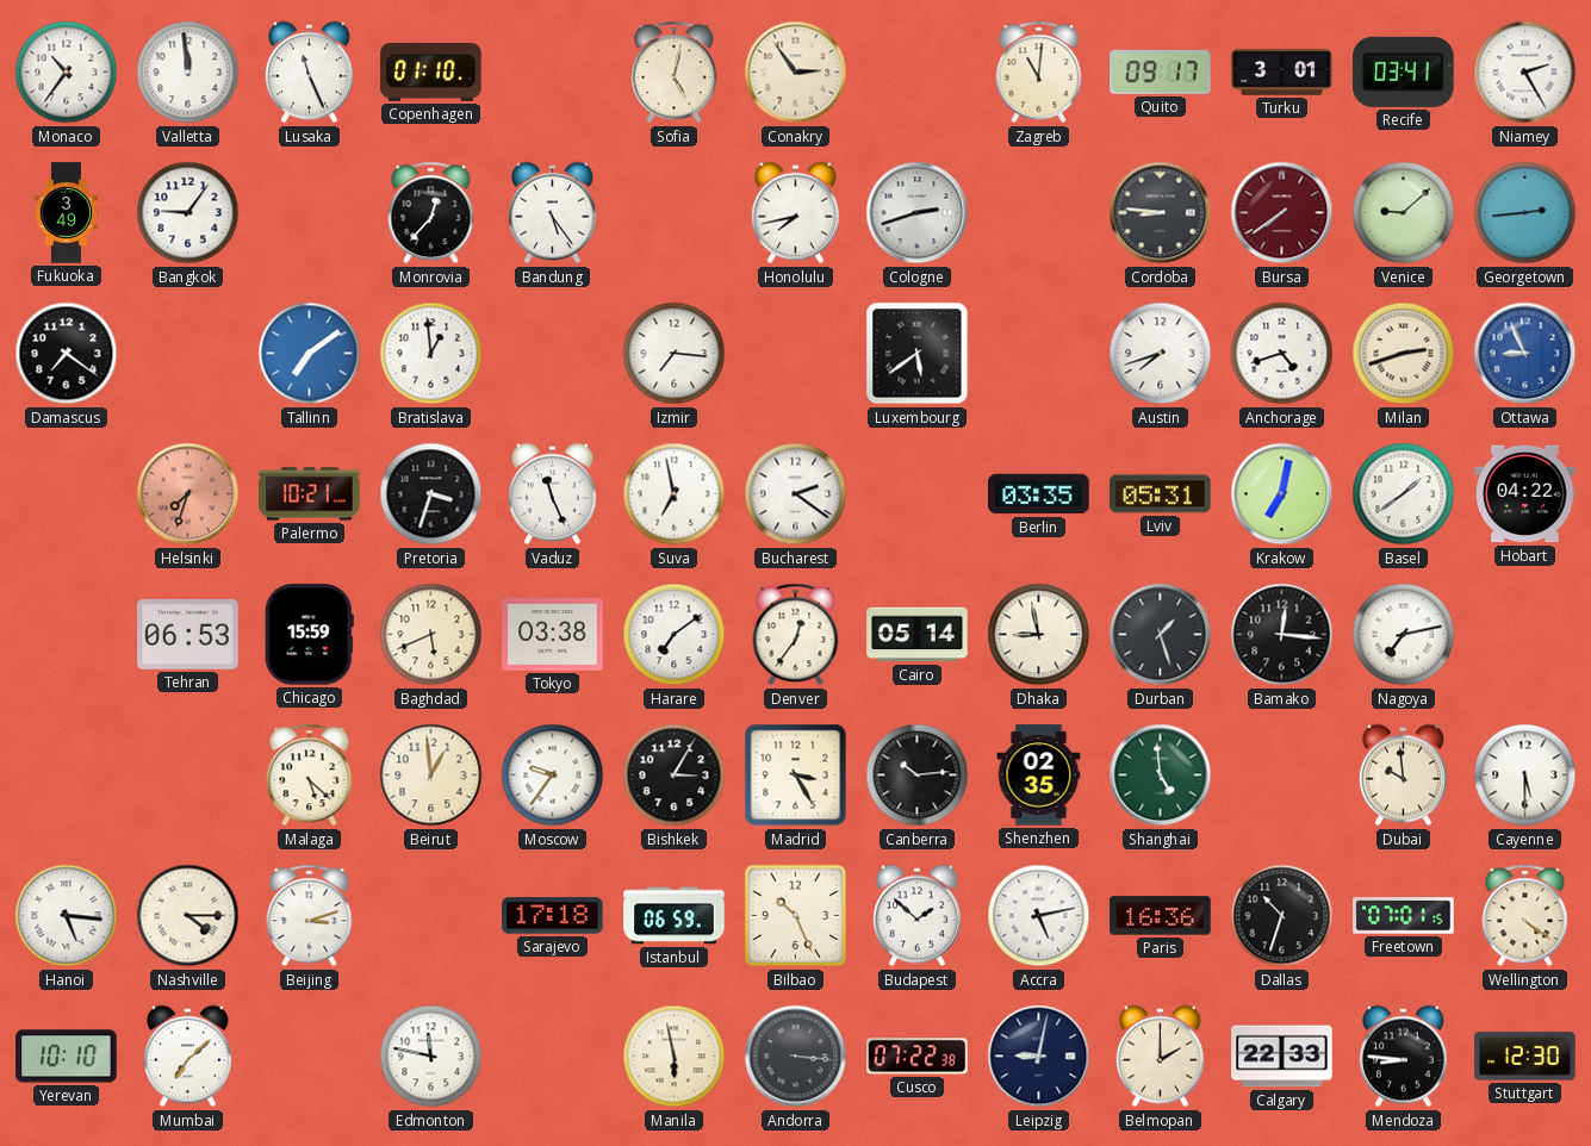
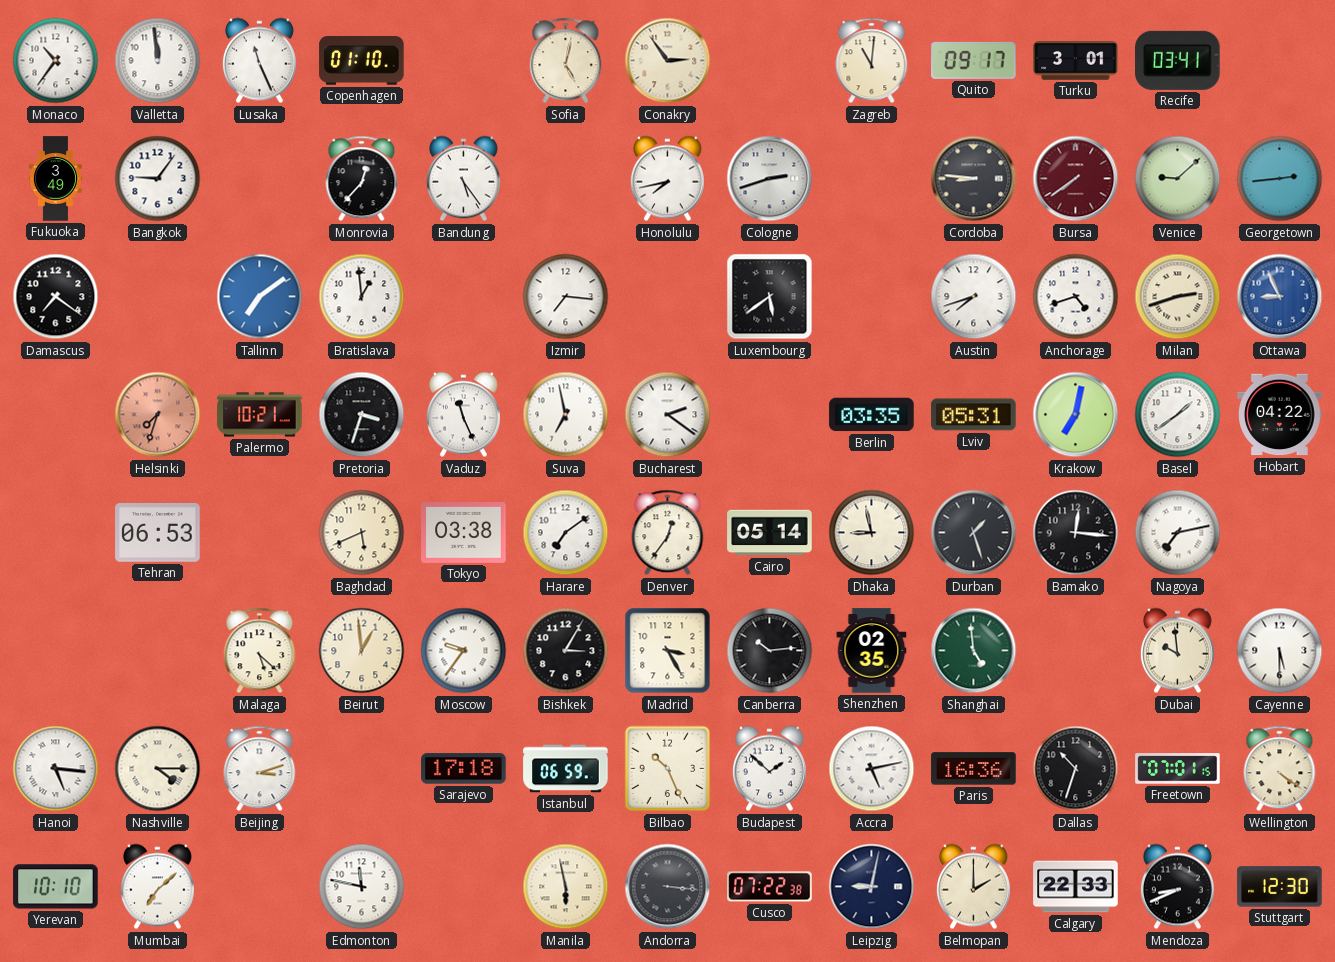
Niamey: 2:25 -> none
Chicago: 15:59 -> none
Mendoza: 8:46 -> 8:41
